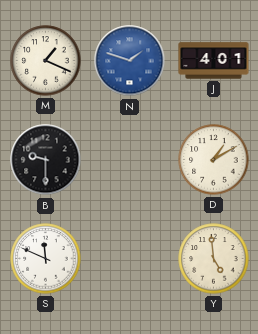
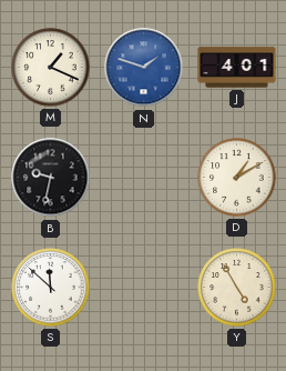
B: 9:30 -> 9:32
S: 11:49 -> 11:52
Y: 4:59 -> 4:55
